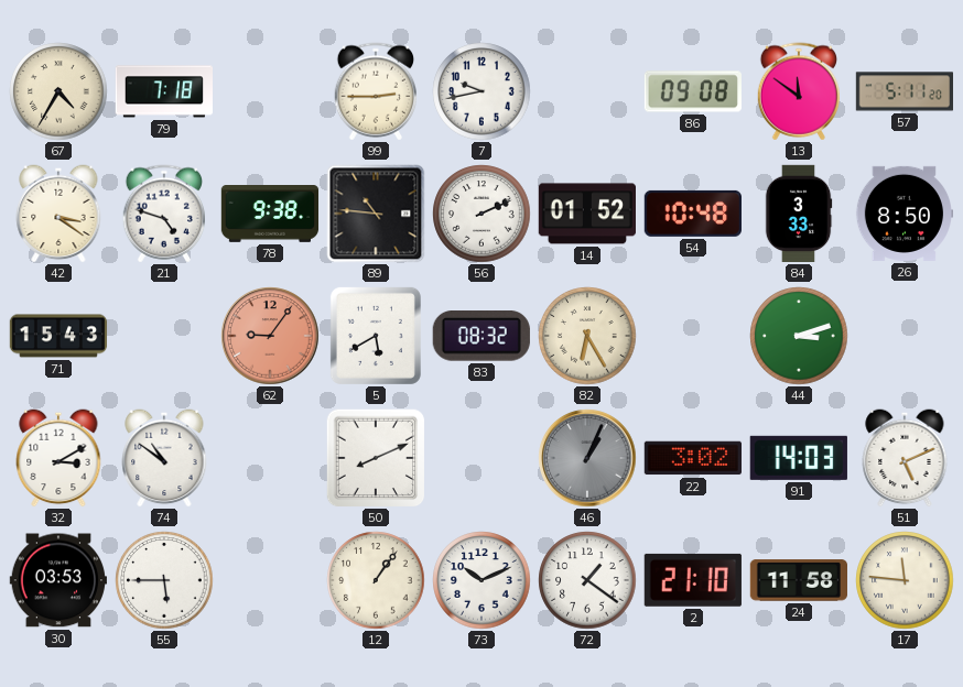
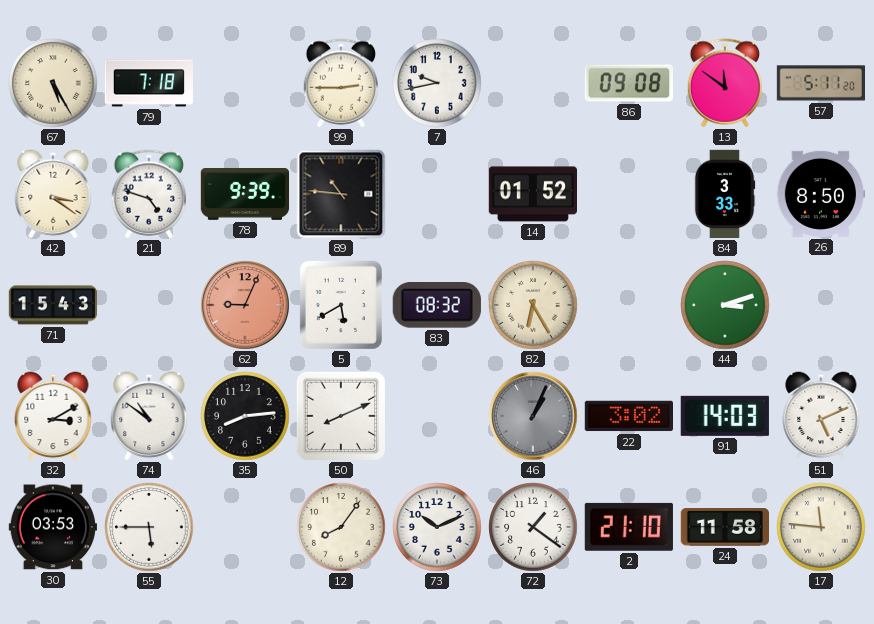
67: 4:35 -> 5:25
78: 9:38 -> 9:39
56: 2:11 -> none
54: 10:48 -> none
62: 9:06 -> 9:04
35: none -> 8:14
12: 1:06 -> 8:06
